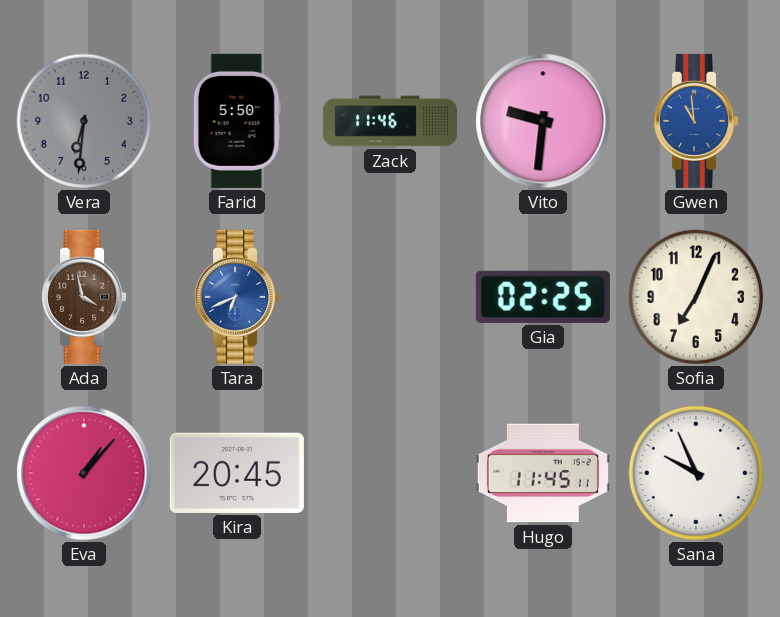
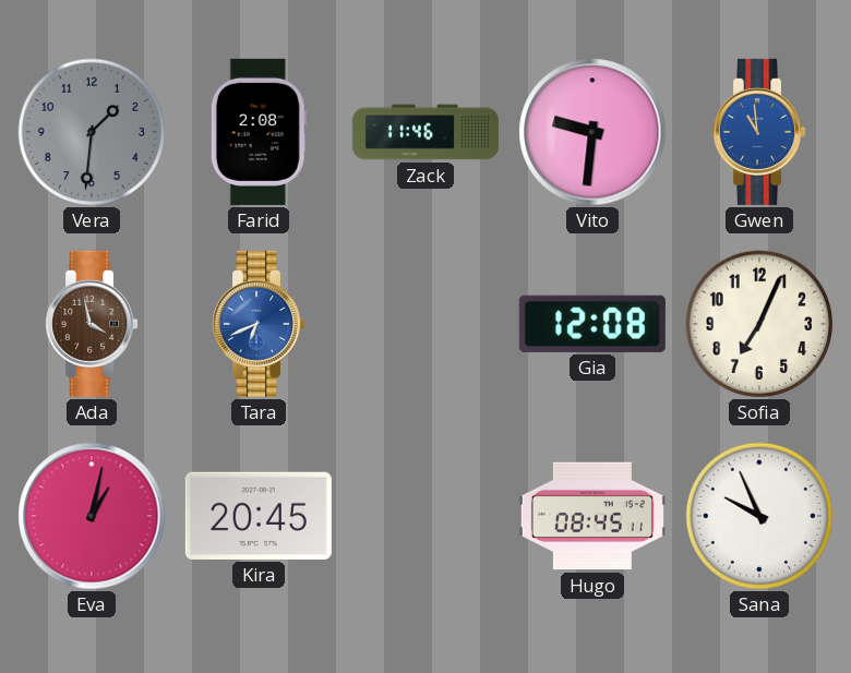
Vera: 6:31 -> 1:31
Farid: 5:50 -> 2:08
Gia: 02:25 -> 12:08
Eva: 1:07 -> 1:02
Hugo: 11:45 -> 08:45
